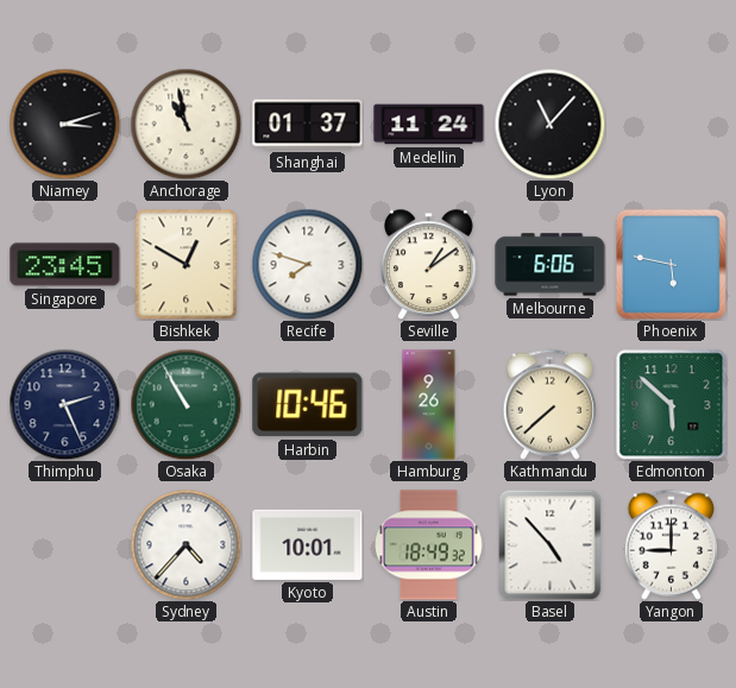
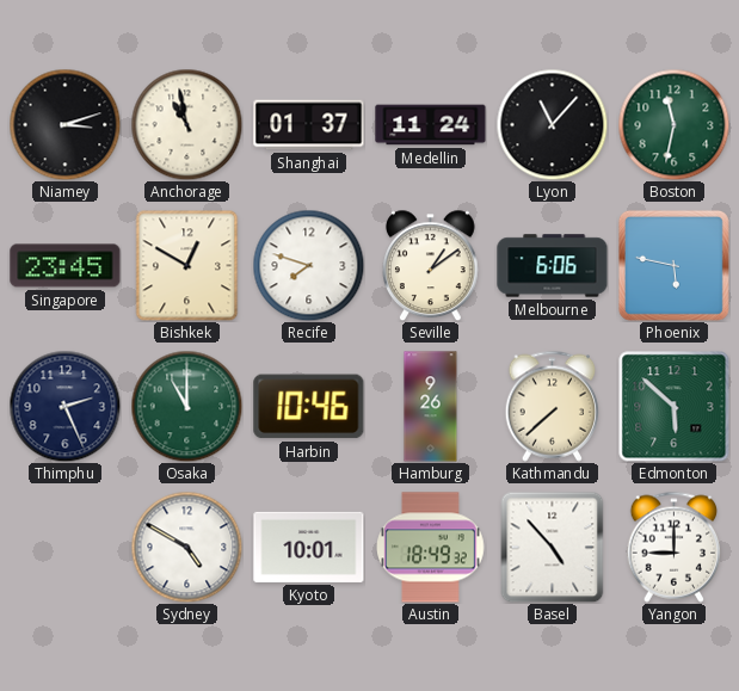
Boston: none -> 11:32
Osaka: 10:55 -> 11:00
Sydney: 4:37 -> 4:50
